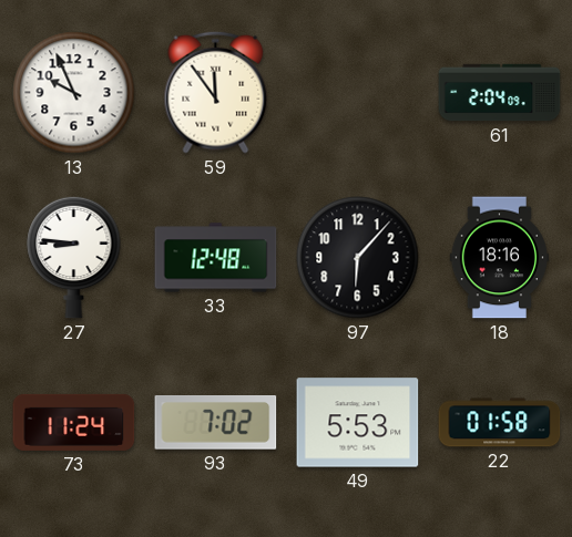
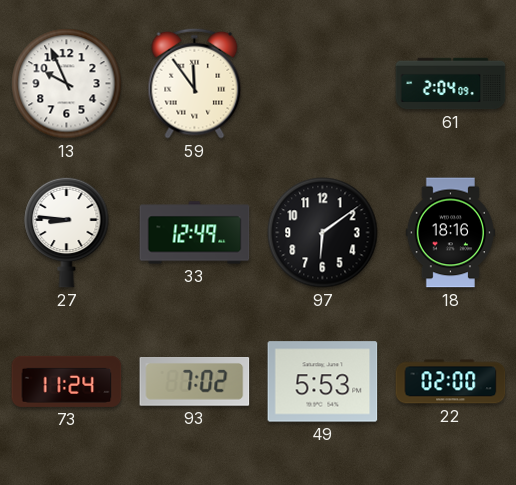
33: 12:48 -> 12:49
97: 6:07 -> 6:09
22: 01:58 -> 02:00
